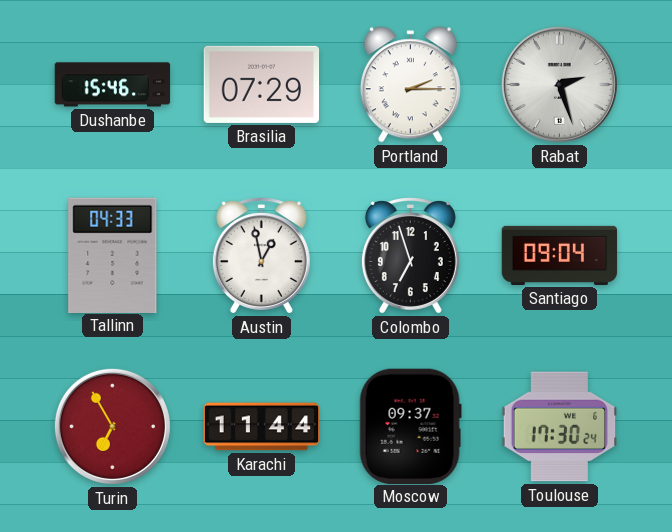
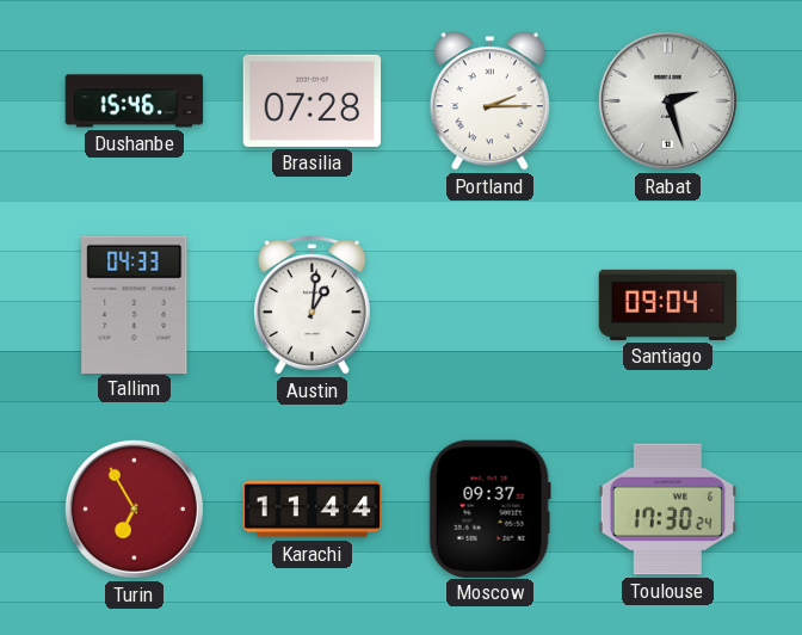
Brasilia: 07:29 -> 07:28
Austin: 12:58 -> 1:01
Colombo: 6:57 -> none
